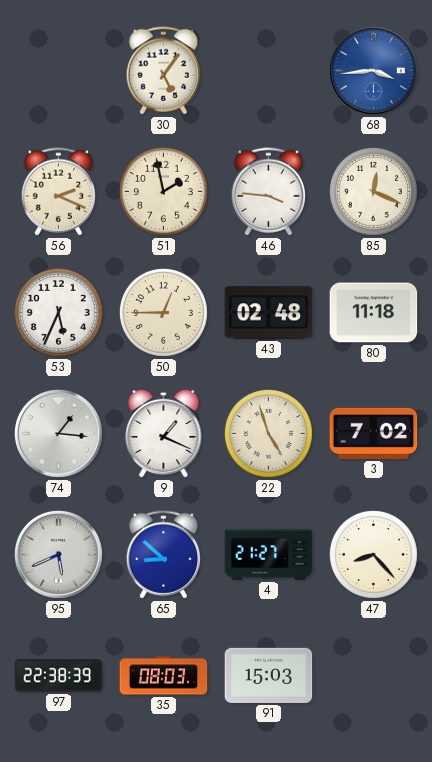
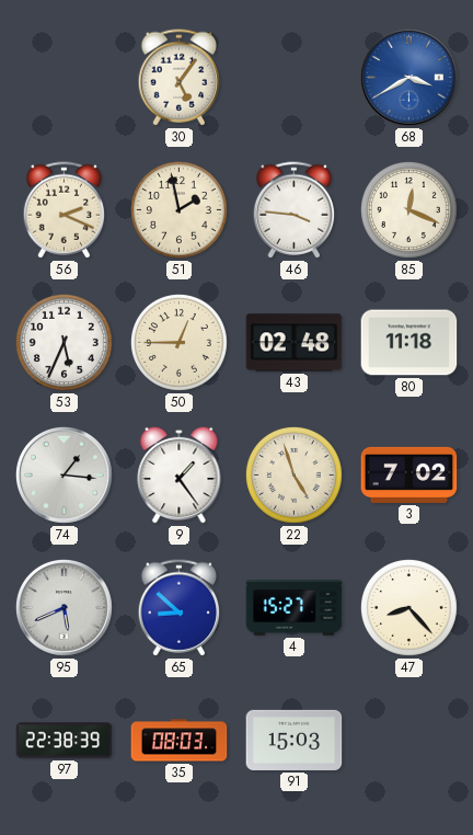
68: 3:44 -> 3:40
9: 1:19 -> 1:24
4: 21:27 -> 15:27
